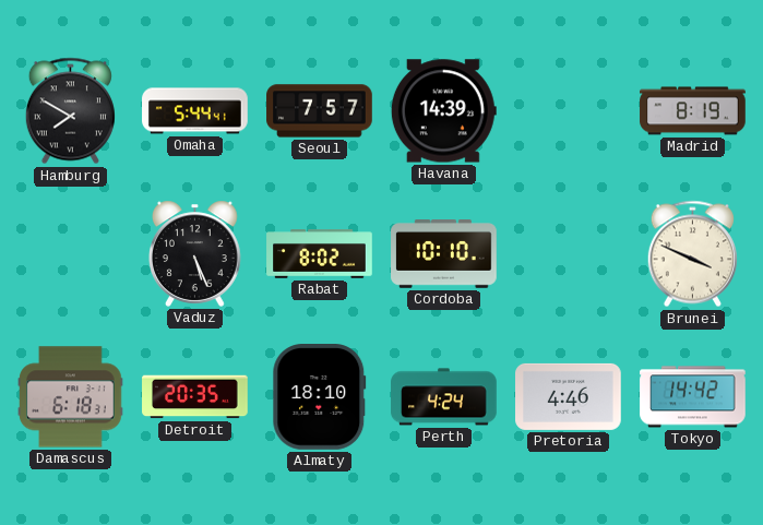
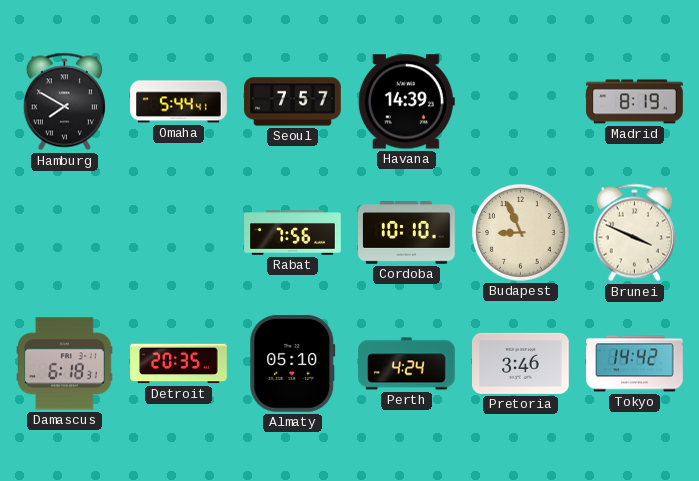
Vaduz: 5:26 -> none
Rabat: 8:02 -> 7:56
Budapest: none -> 8:56
Almaty: 18:10 -> 05:10
Pretoria: 4:46 -> 3:46
